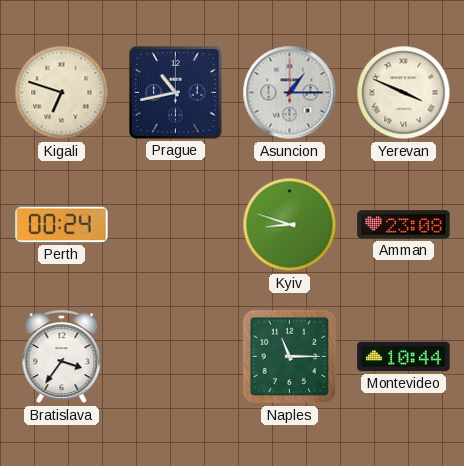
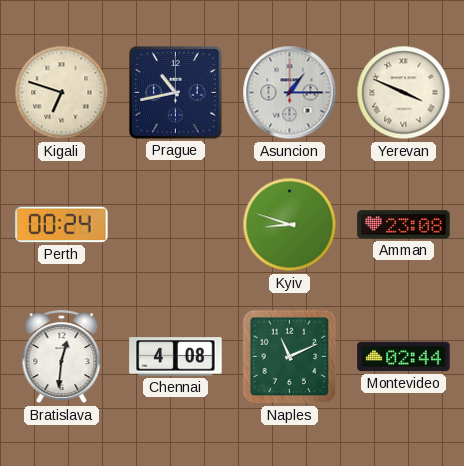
Bratislava: 3:36 -> 12:31
Chennai: none -> 4:08
Naples: 11:15 -> 11:11
Montevideo: 10:44 -> 02:44
